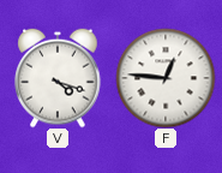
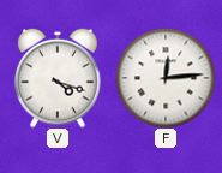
F: 12:46 -> 12:14
